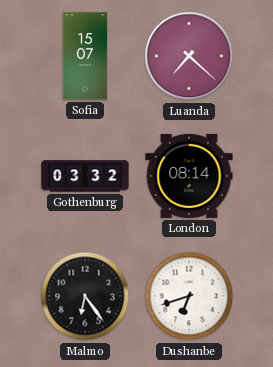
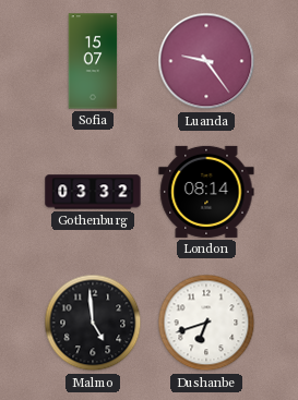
Luanda: 7:22 -> 9:24
Malmo: 6:24 -> 4:59
